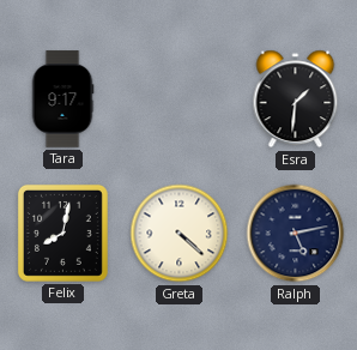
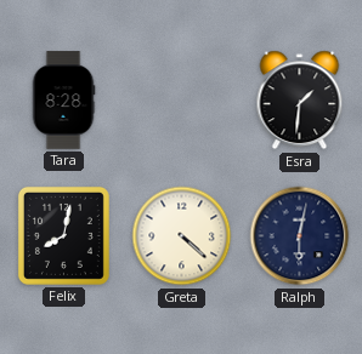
Tara: 9:17 -> 8:28
Ralph: 5:13 -> 6:02
